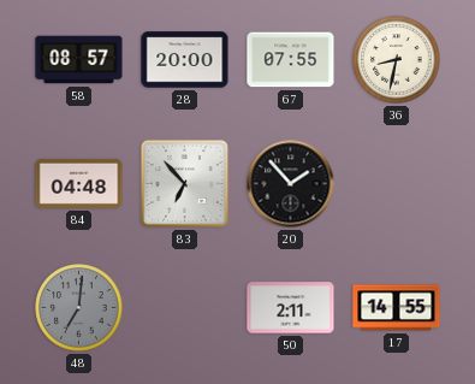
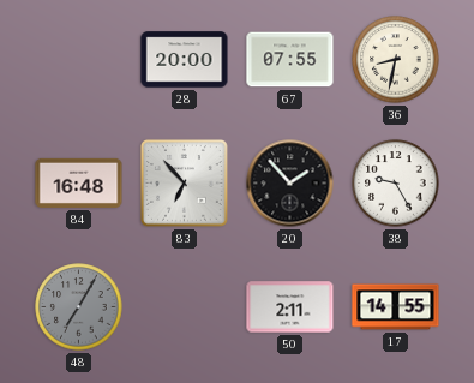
58: 08:57 -> none
84: 04:48 -> 16:48
38: none -> 9:25
48: 7:01 -> 7:05
